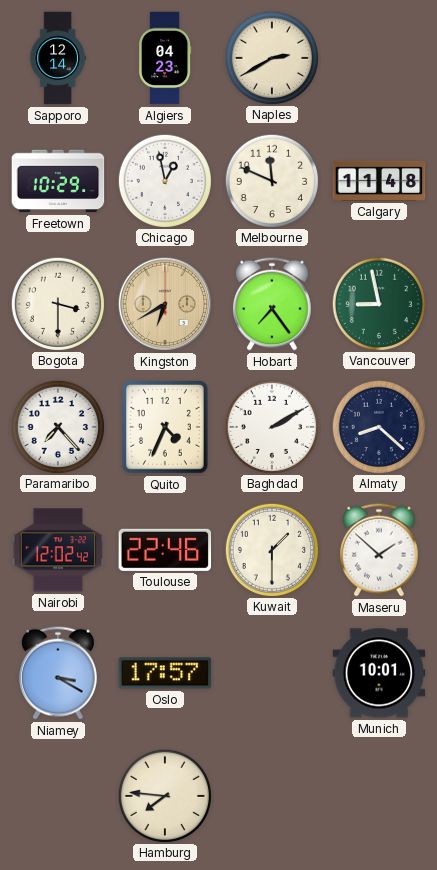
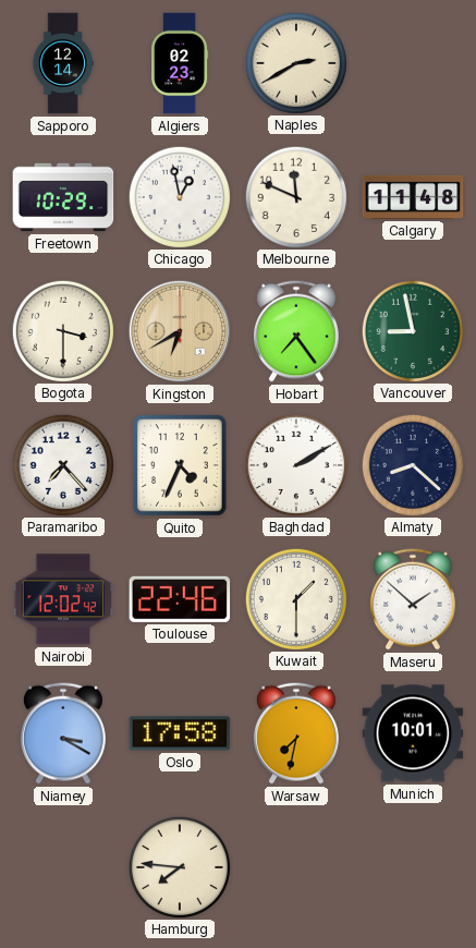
Algiers: 04:23 -> 02:23
Oslo: 17:57 -> 17:58
Warsaw: none -> 7:32
